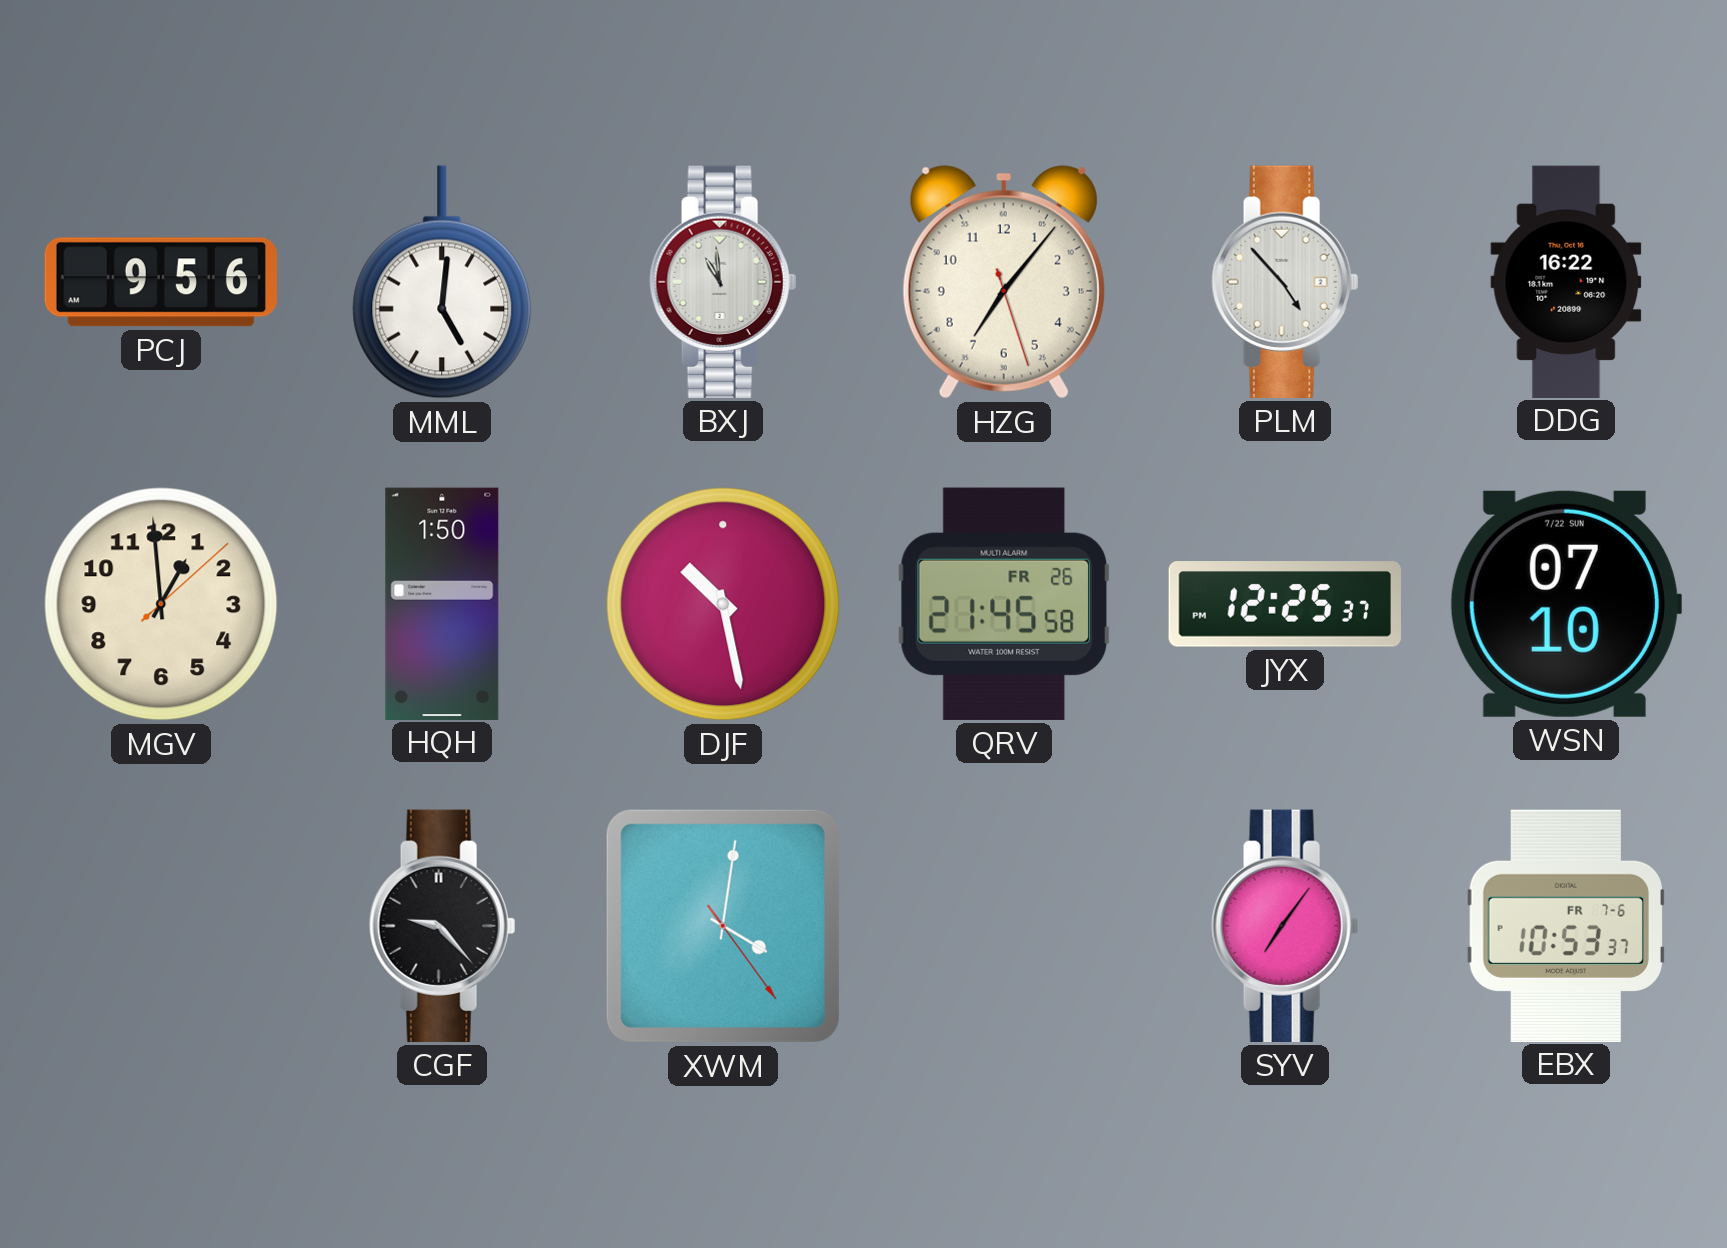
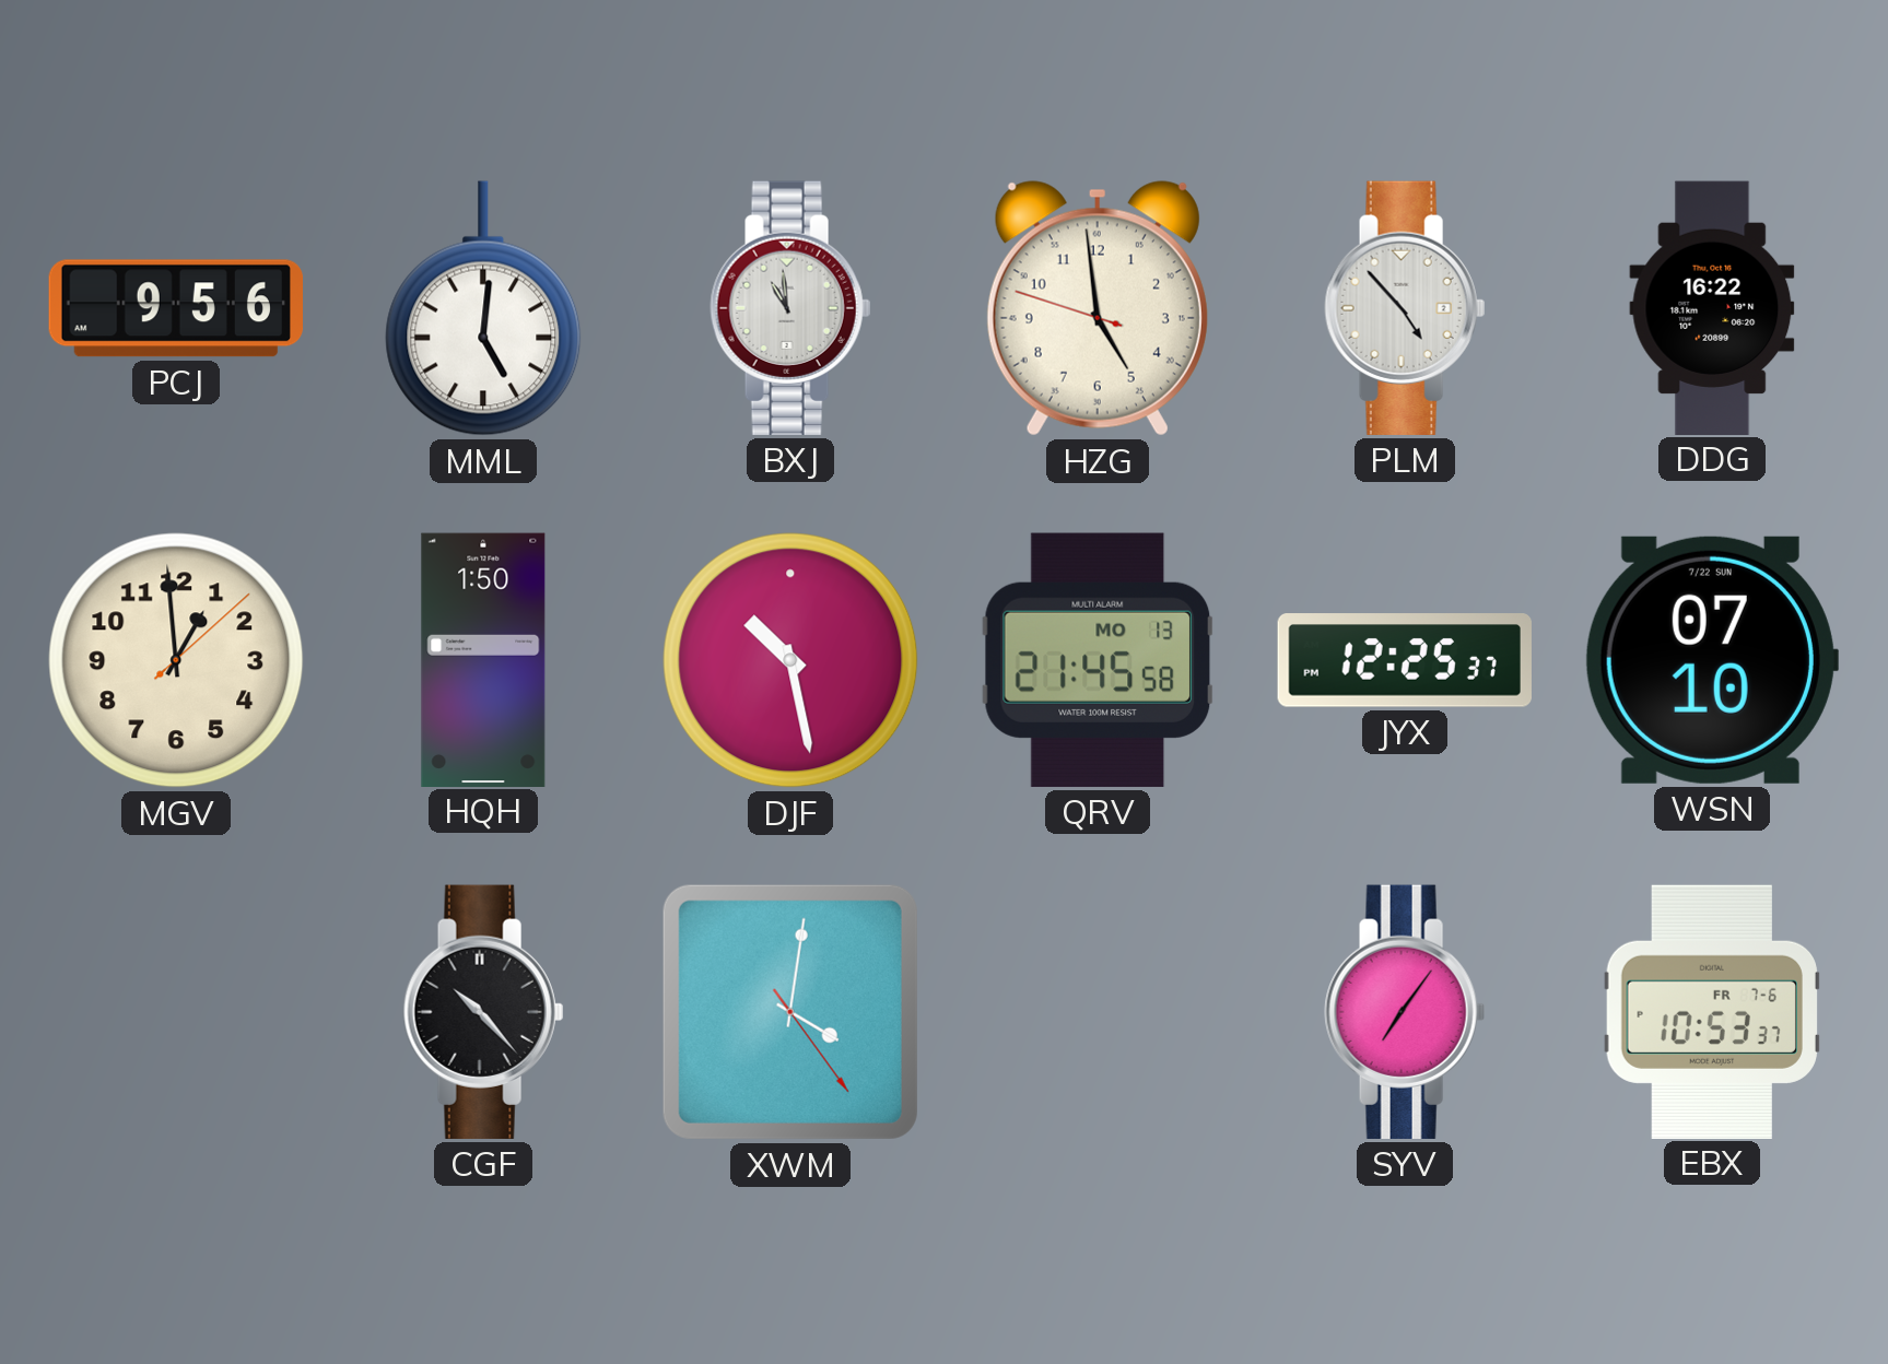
HZG: 7:06 -> 4:58
QRV date: FR 26 -> MO 13
CGF: 9:23 -> 10:23
